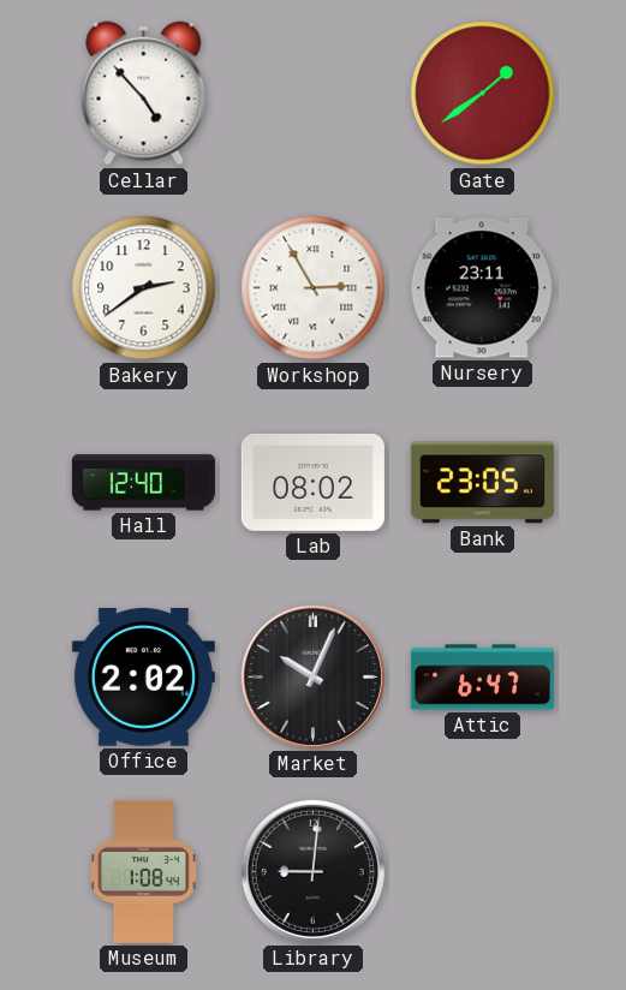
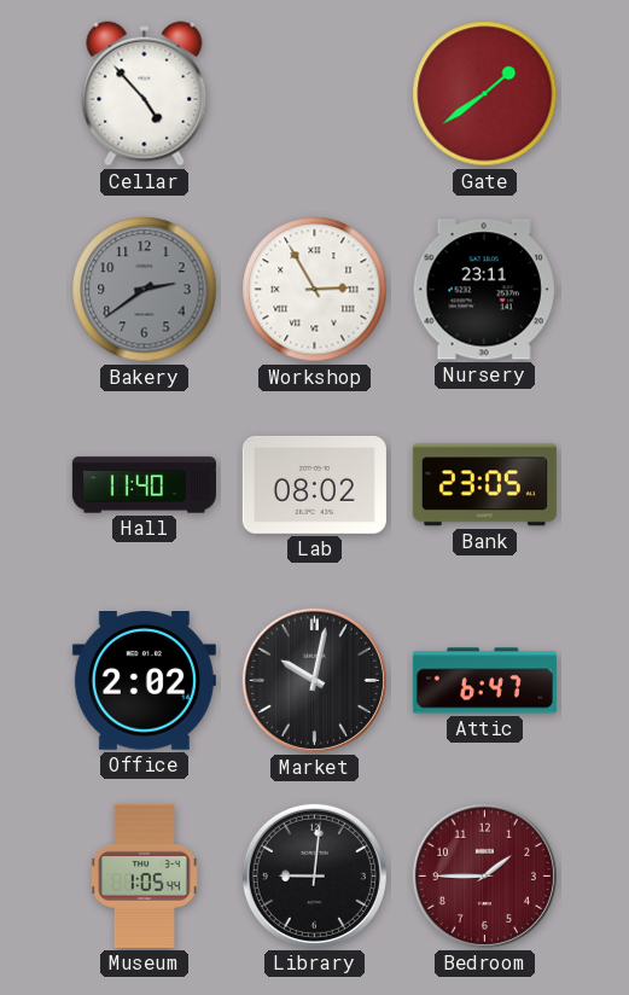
Bakery dial: white -> grey
Hall: 12:40 -> 11:40
Market: 10:04 -> 10:02
Museum: 1:08 -> 1:05
Bedroom: none -> 1:45
